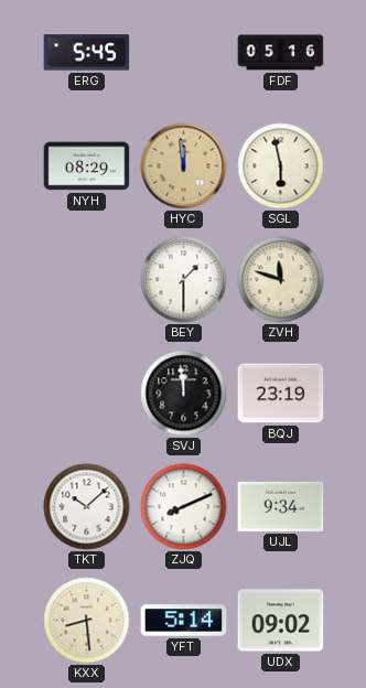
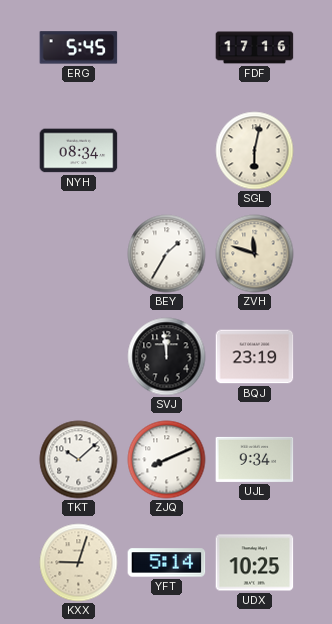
FDF: 05:16 -> 17:16
NYH: 08:29 -> 08:34
HYC: 11:59 -> none
SGL: 5:58 -> 6:02
BEY: 1:30 -> 1:35
KXX: 8:29 -> 9:03
UDX: 09:02 -> 10:25
